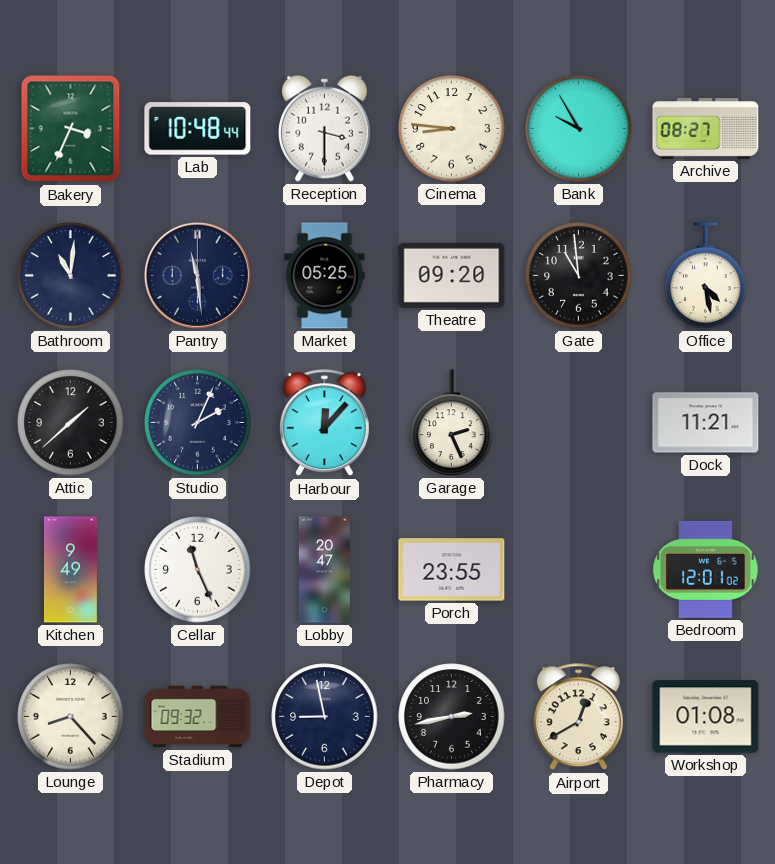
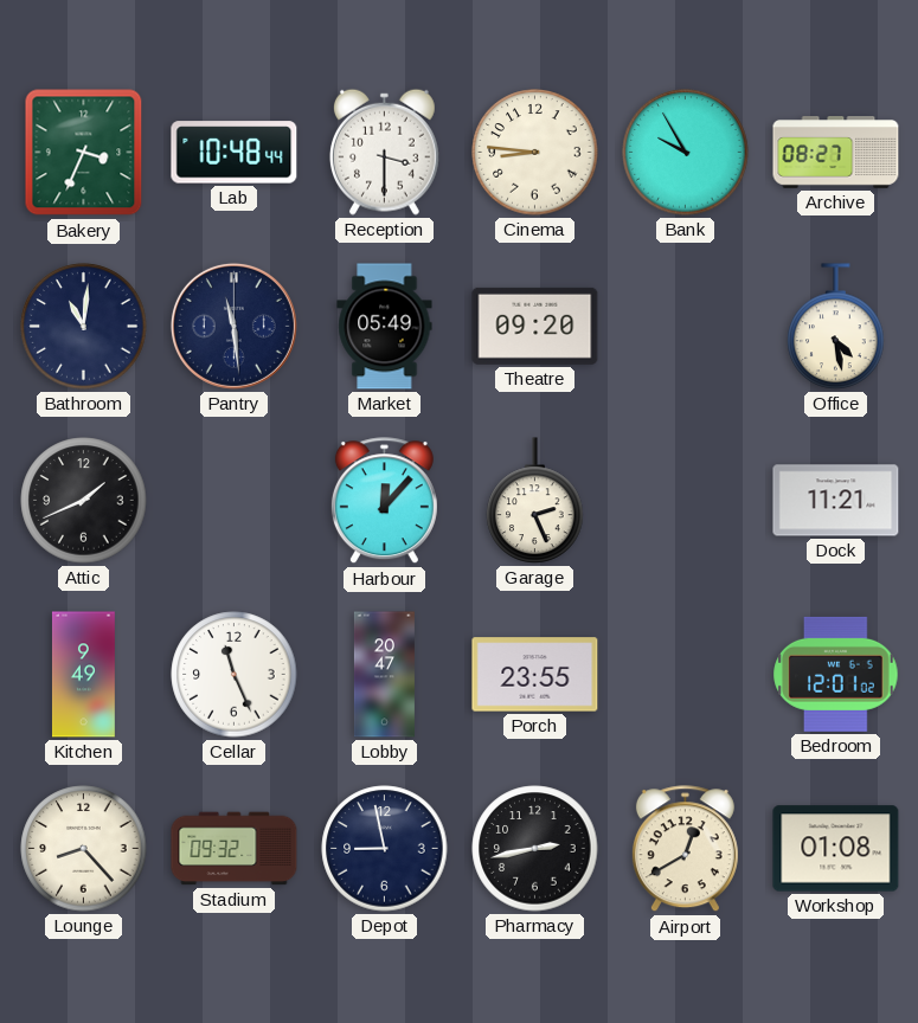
Market: 05:25 -> 05:49
Gate: 10:59 -> none
Attic: 1:38 -> 1:41
Studio: 2:04 -> none
